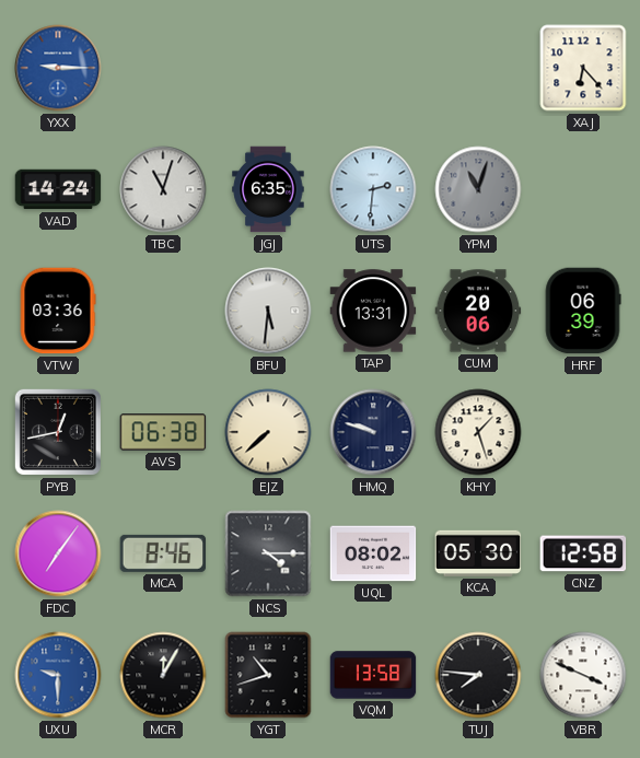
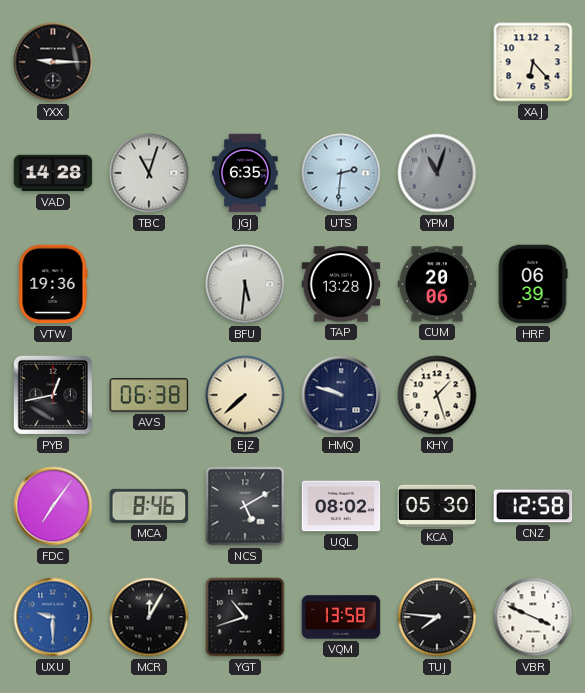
YXX dial: blue -> black
VAD: 14:24 -> 14:28
VTW: 03:36 -> 19:36
TAP: 13:31 -> 13:28
NCS: 4:15 -> 5:10
